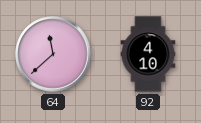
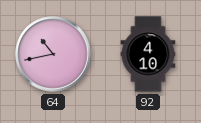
64: 11:38 -> 10:43
